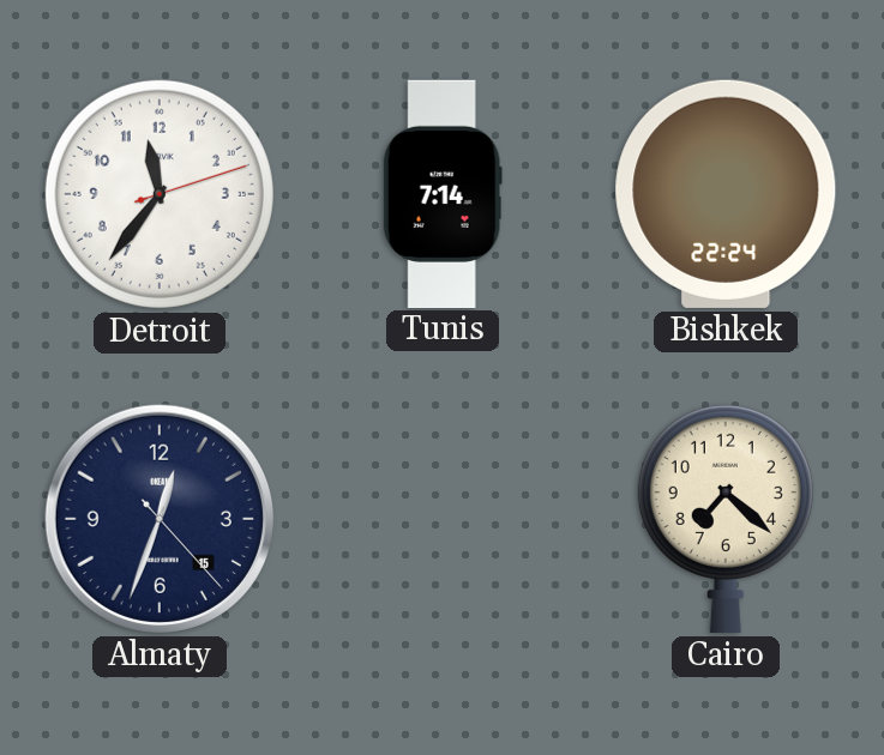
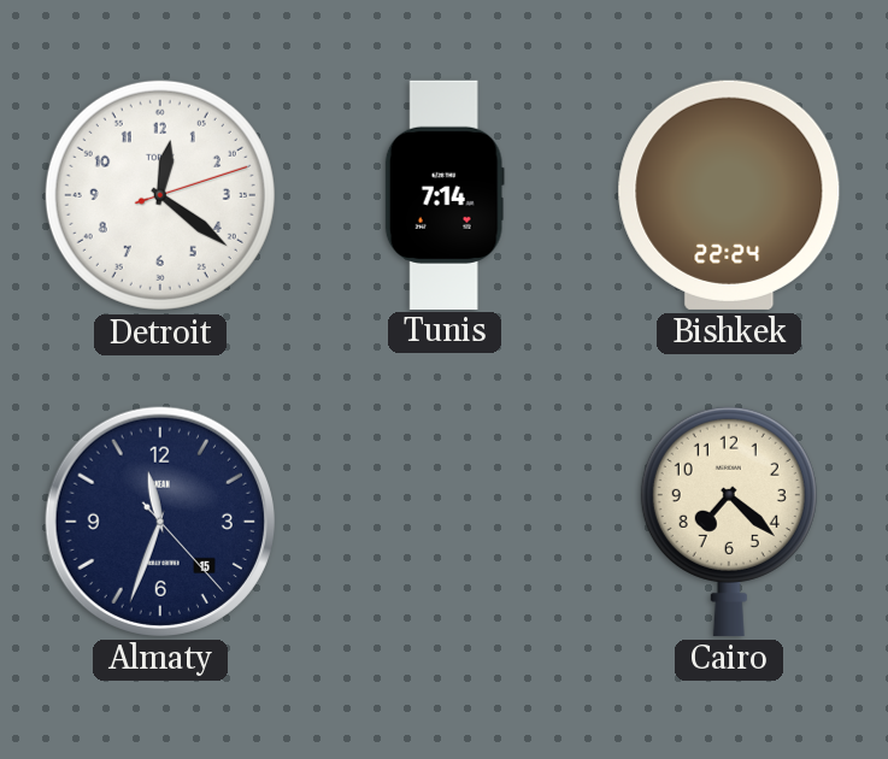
Detroit: 11:36 -> 12:21
Almaty: 12:33 -> 11:33
